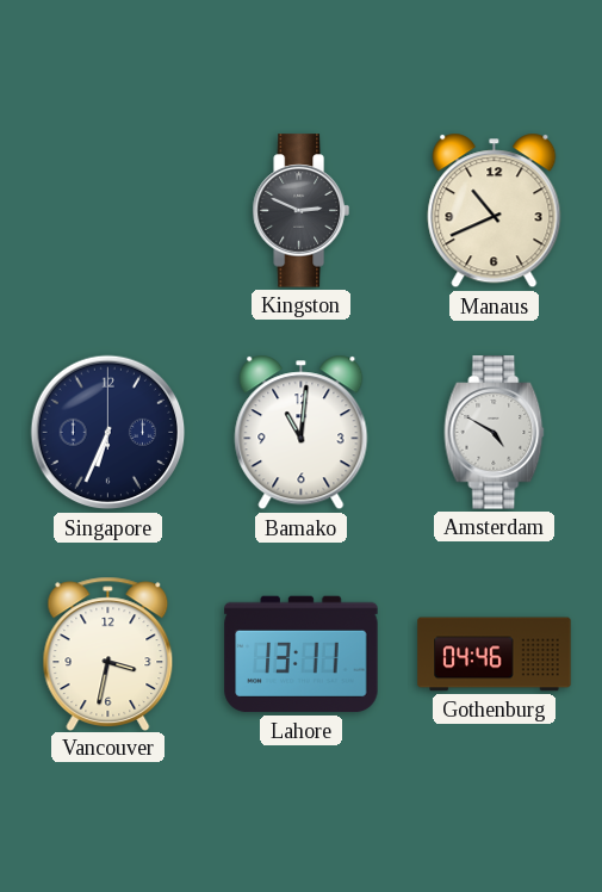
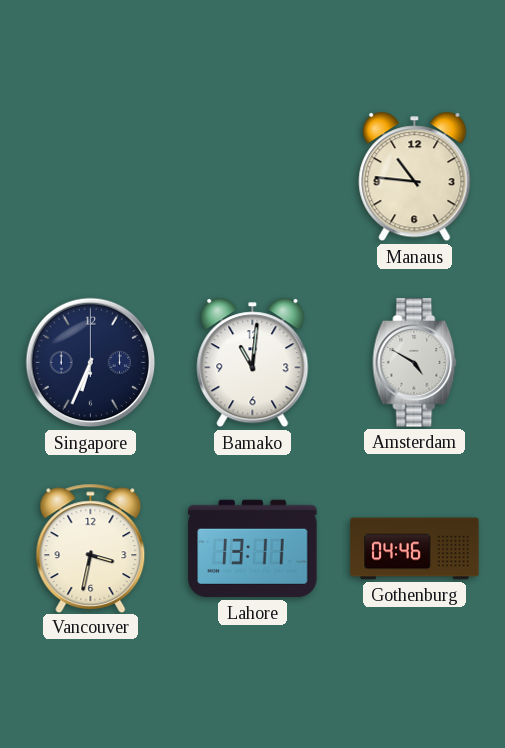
Kingston: 2:49 -> none
Manaus: 10:41 -> 10:46
